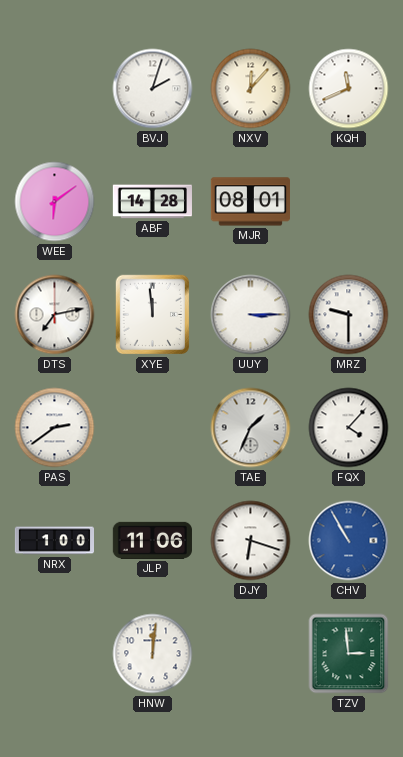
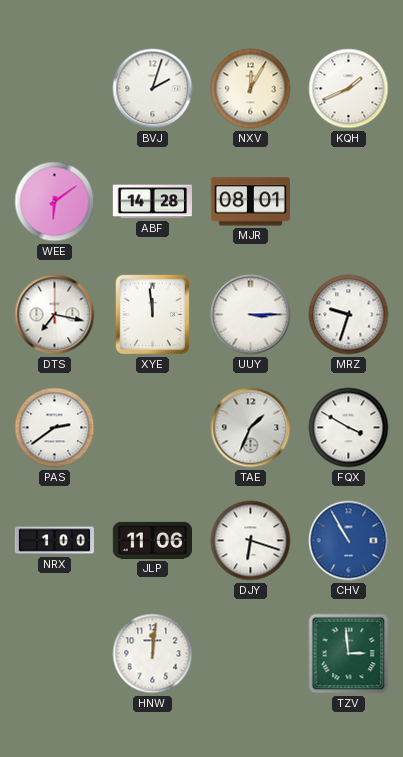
NXV: 12:07 -> 12:05
KQH: 11:41 -> 1:41
DTS: 7:13 -> 7:17
MRZ: 9:30 -> 9:33
FQX: 4:07 -> 3:50
